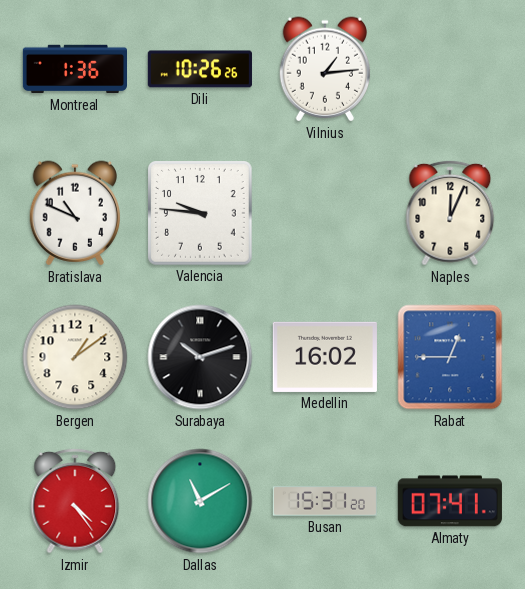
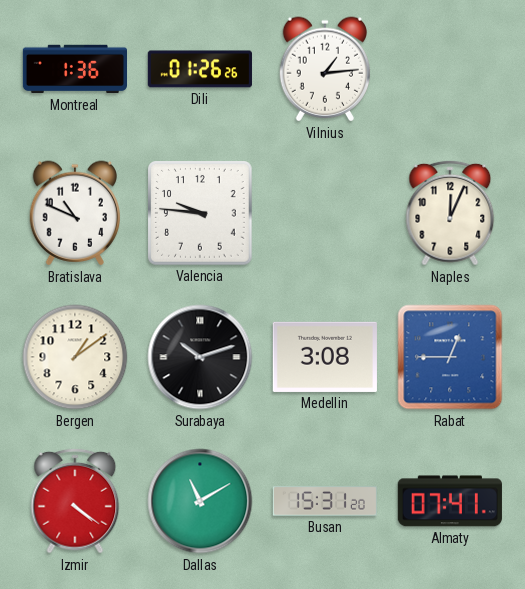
Dili: 10:26 -> 01:26
Medellin: 16:02 -> 3:08
Izmir: 4:24 -> 4:21
